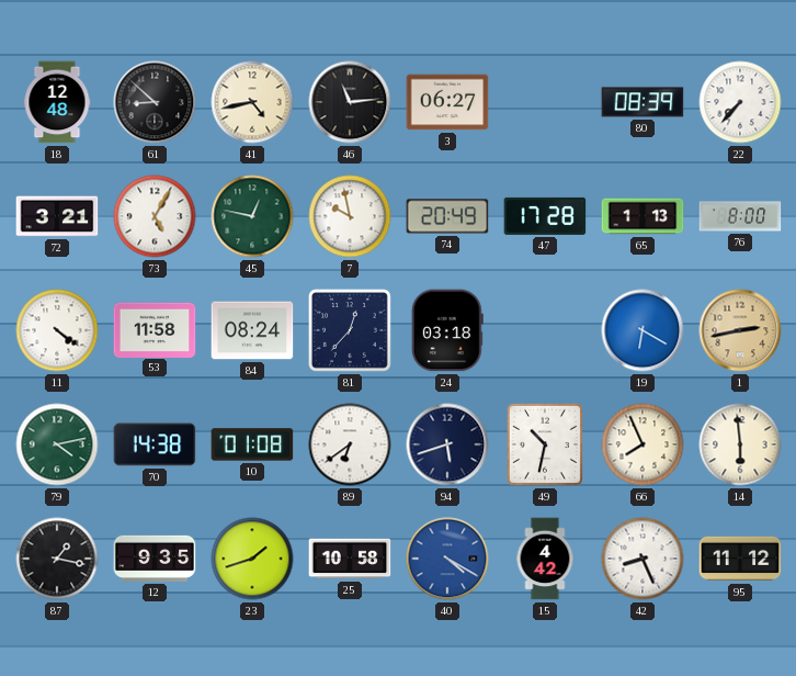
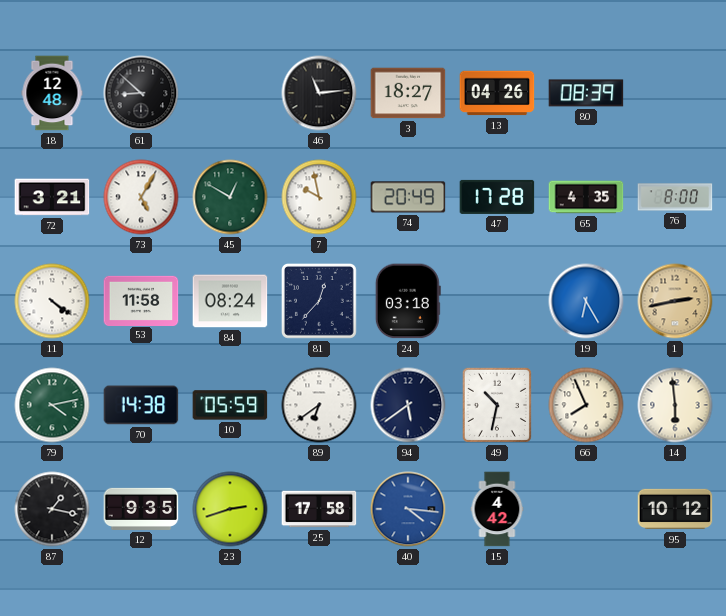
41: 4:43 -> none
3: 06:27 -> 18:27
13: none -> 04:26
22: 7:37 -> none
45: 12:47 -> 12:50
65: 1:13 -> 4:35
19: 6:20 -> 6:25
10: 01:08 -> 05:59
94: 5:42 -> 5:39
23: 1:42 -> 2:42
25: 10:58 -> 17:58
40: 4:20 -> 4:16
42: 8:26 -> none
95: 11:12 -> 10:12
